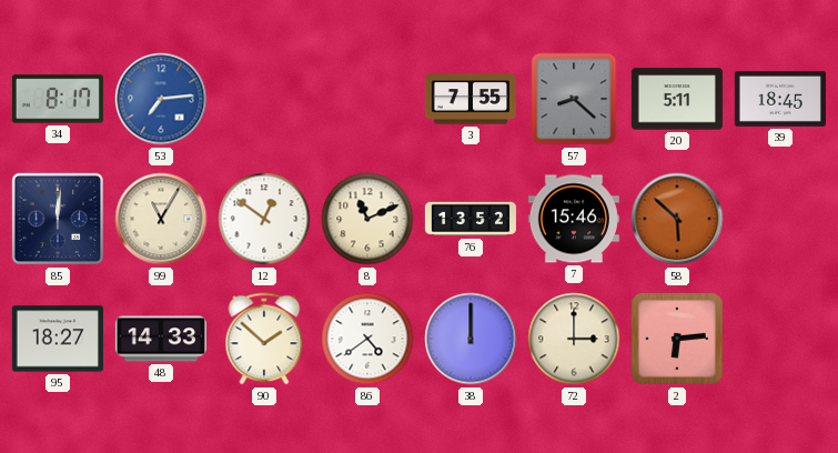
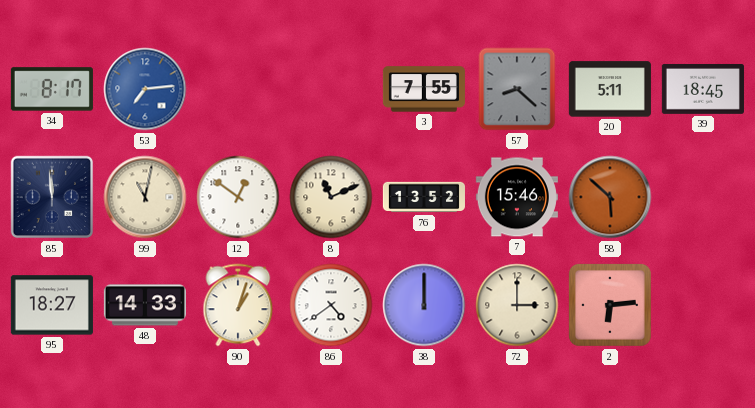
85: 12:01 -> 11:59
99: 11:05 -> 11:02
90: 1:52 -> 1:03
